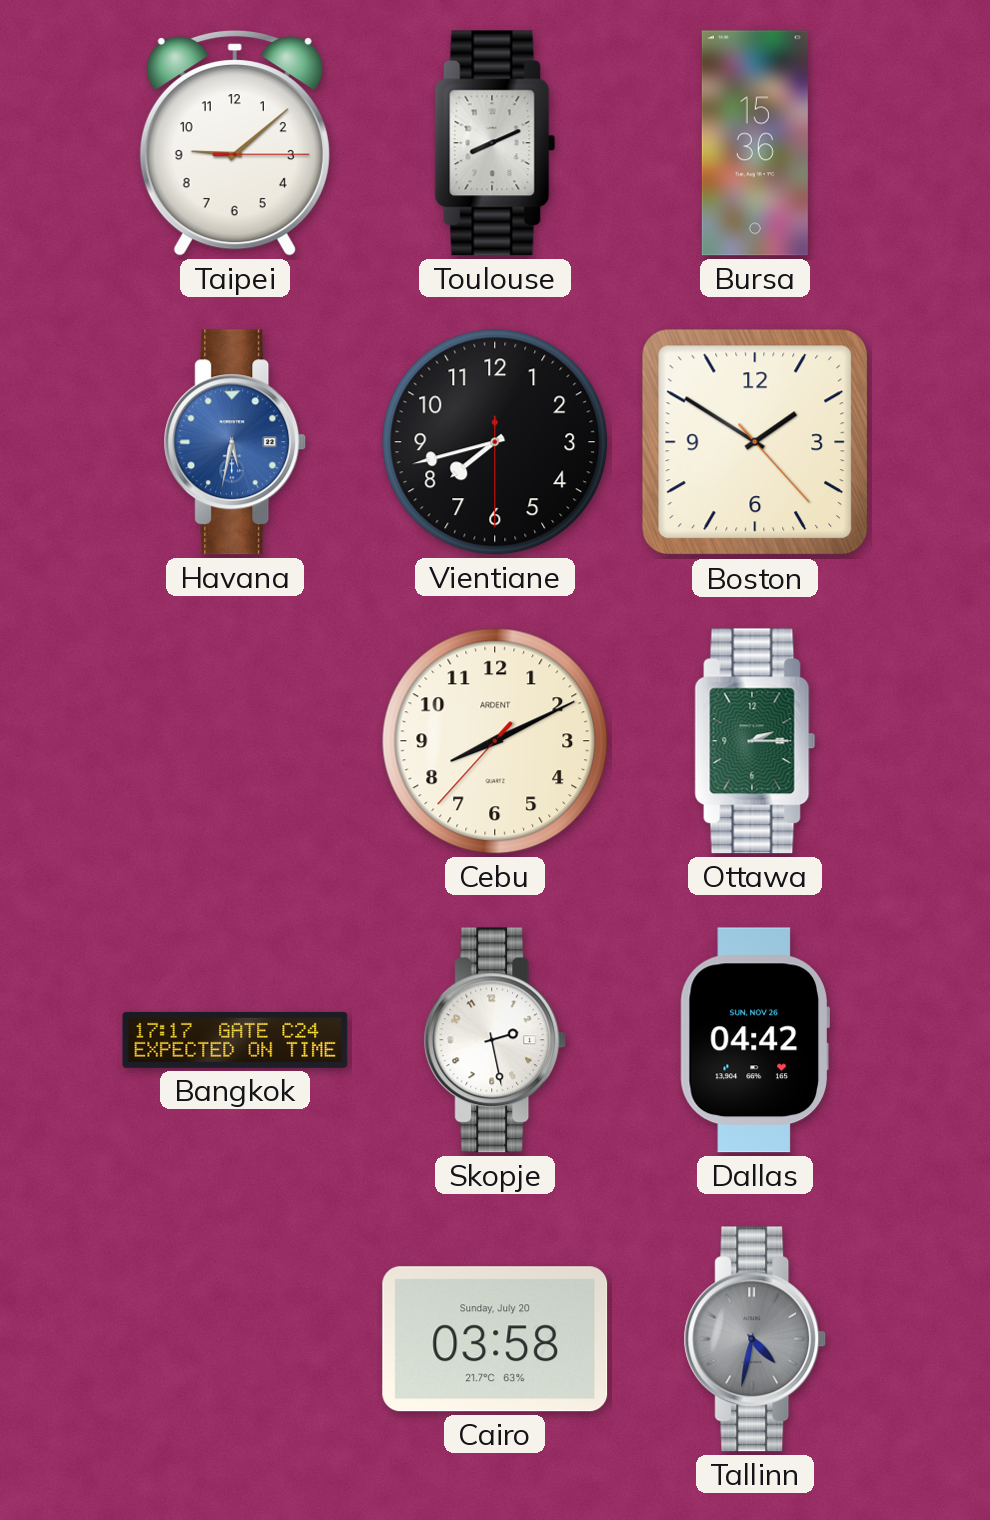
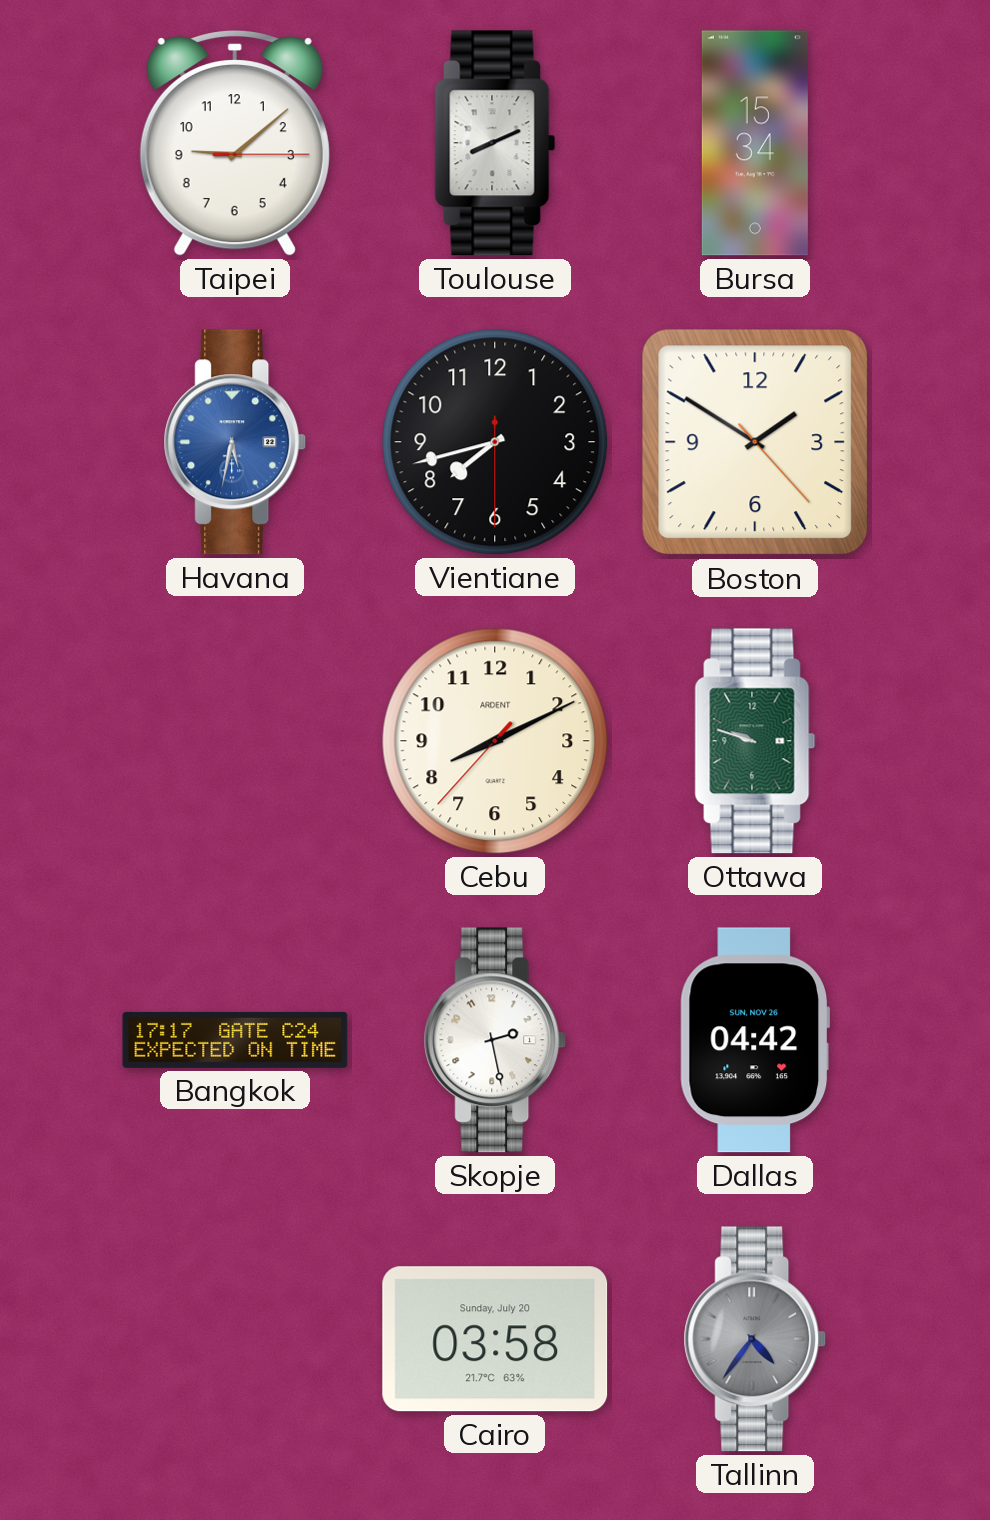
Bursa: 15:36 -> 15:34
Ottawa: 2:15 -> 9:48
Tallinn: 4:32 -> 4:36
